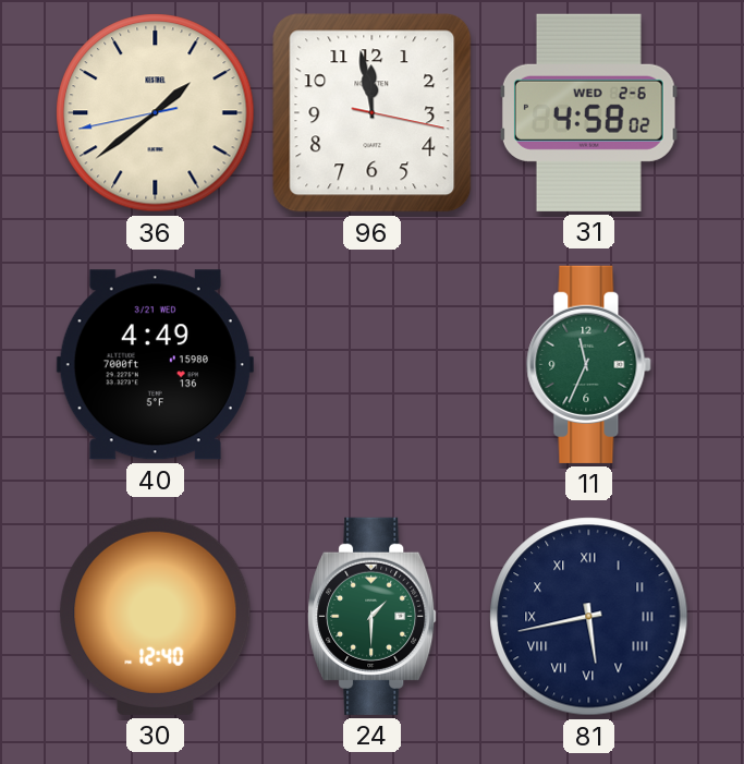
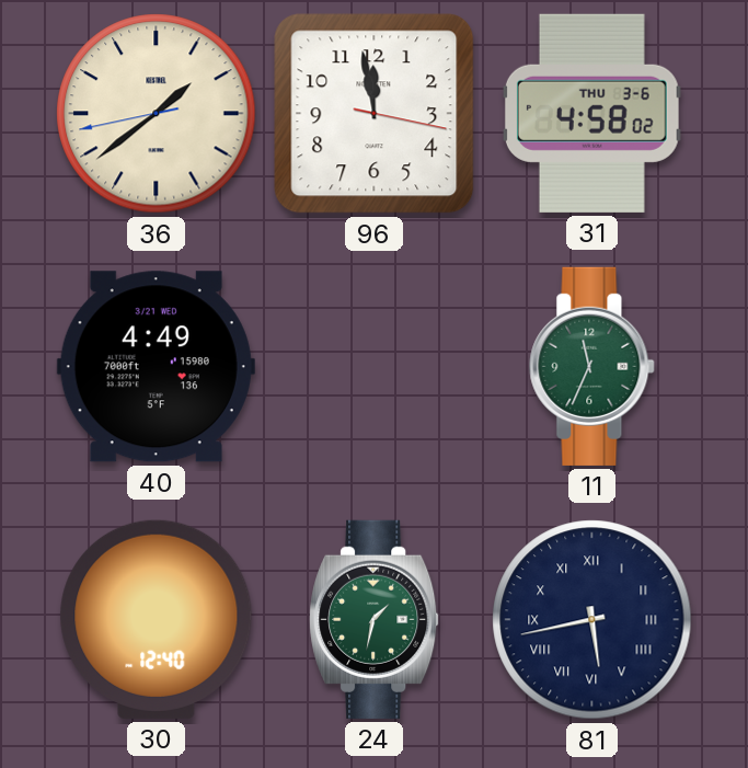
31 date: WED 2-6 -> THU 3-6
24: 1:30 -> 1:32
